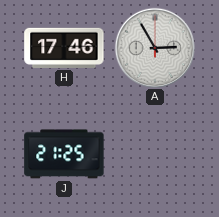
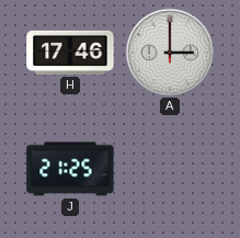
A: 2:55 -> 3:00
